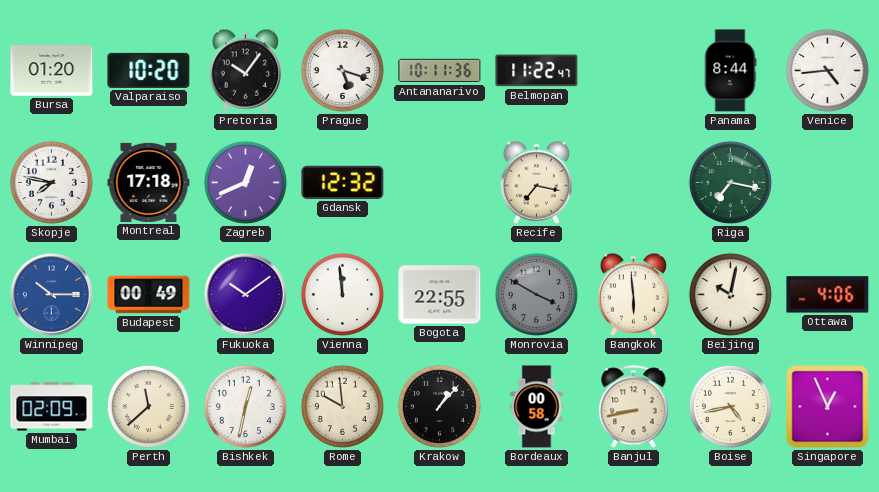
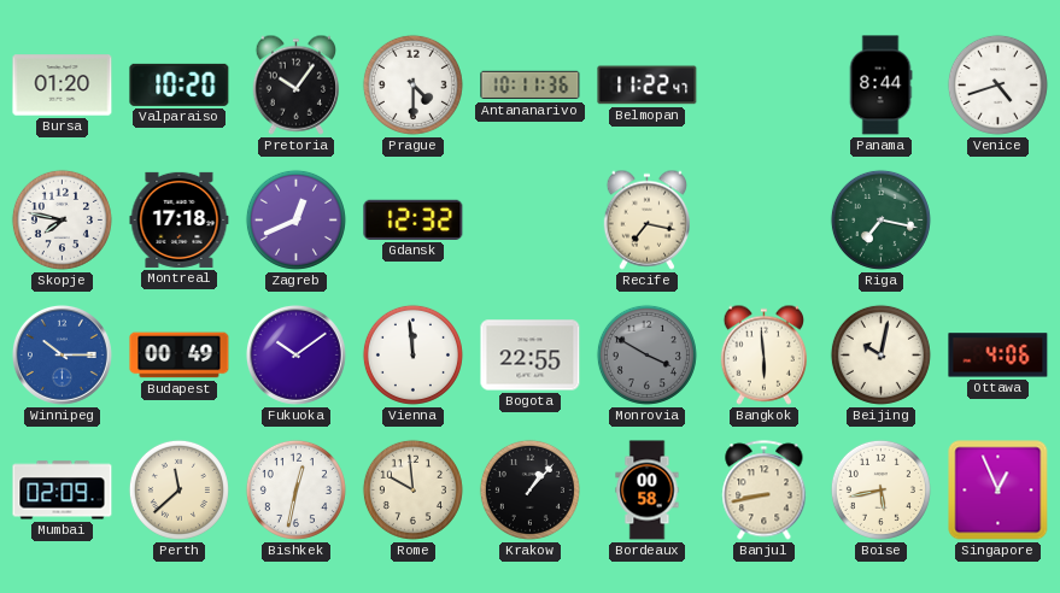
Prague: 5:18 -> 4:30
Venice: 4:44 -> 4:42
Boise: 4:43 -> 5:43
